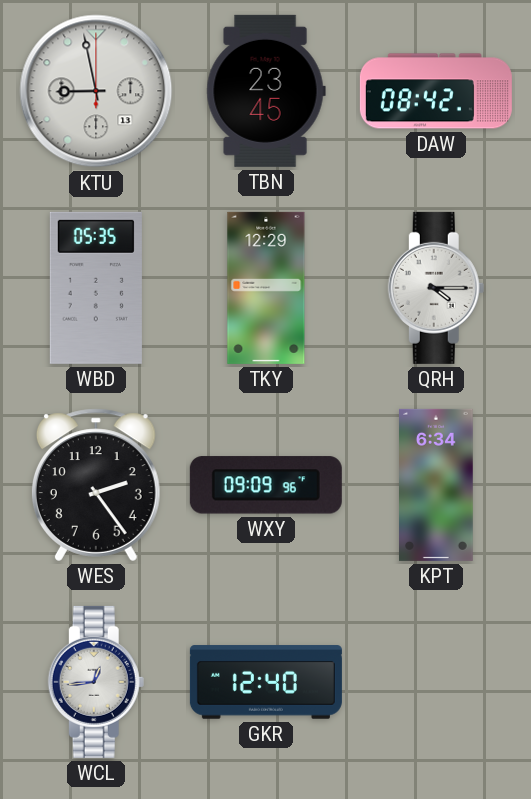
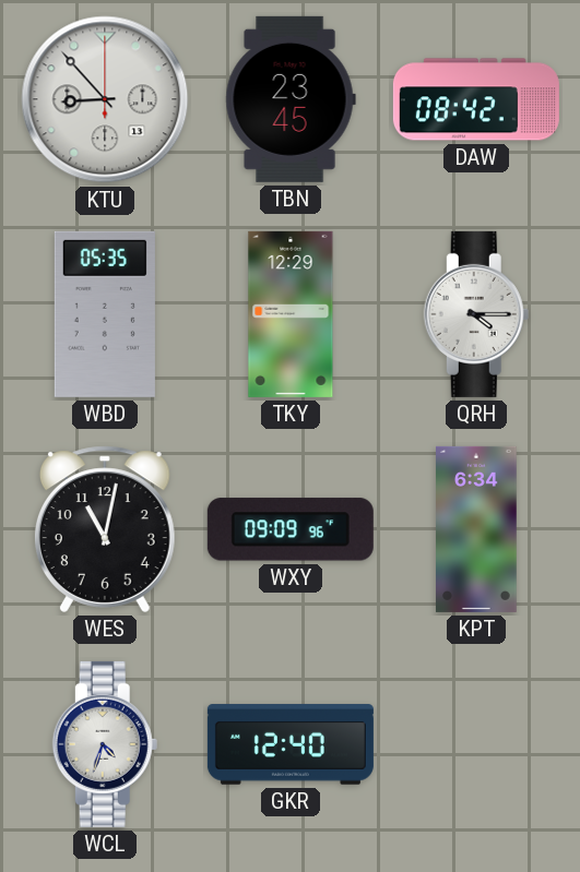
KTU: 8:58 -> 8:53
WES: 2:24 -> 11:02
WCL: 12:44 -> 4:33
